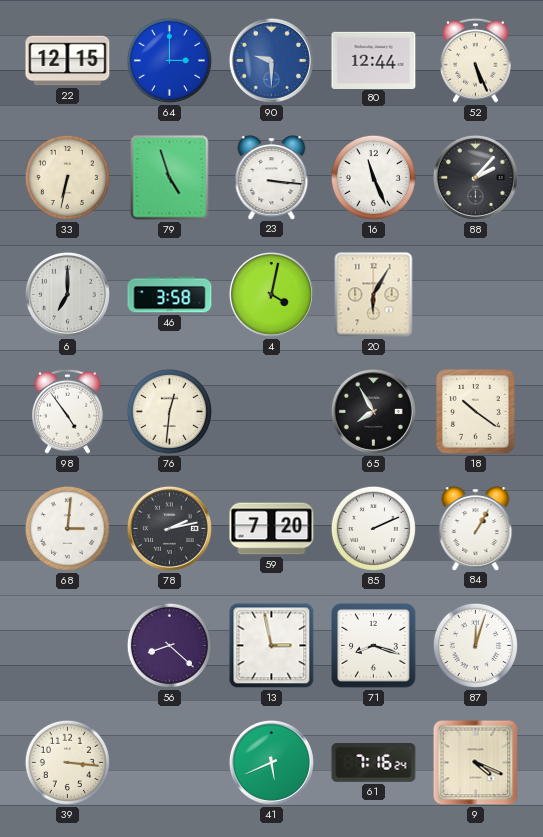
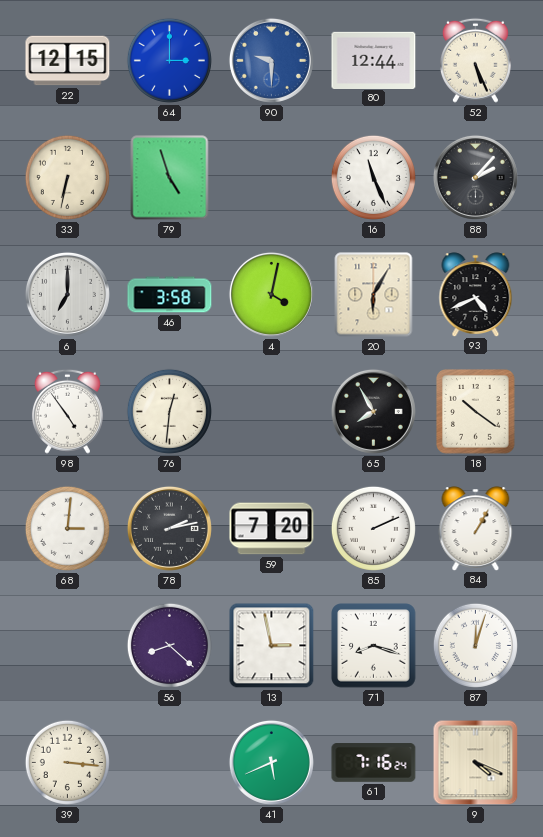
23: 3:16 -> none
93: none -> 4:41
